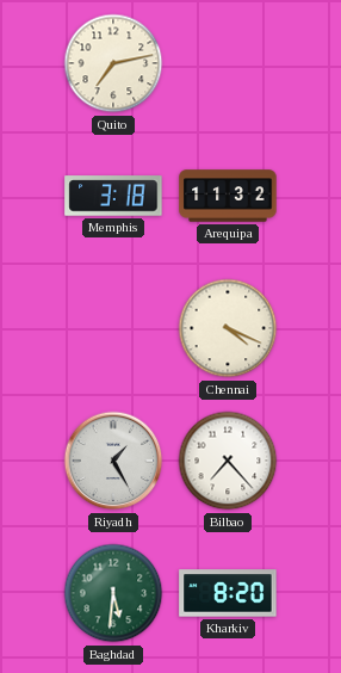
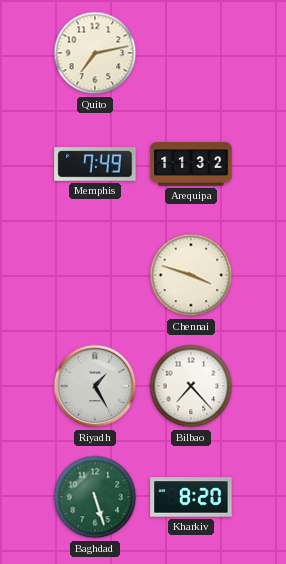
Memphis: 3:18 -> 7:49
Chennai: 4:19 -> 3:48
Baghdad: 5:31 -> 5:27
